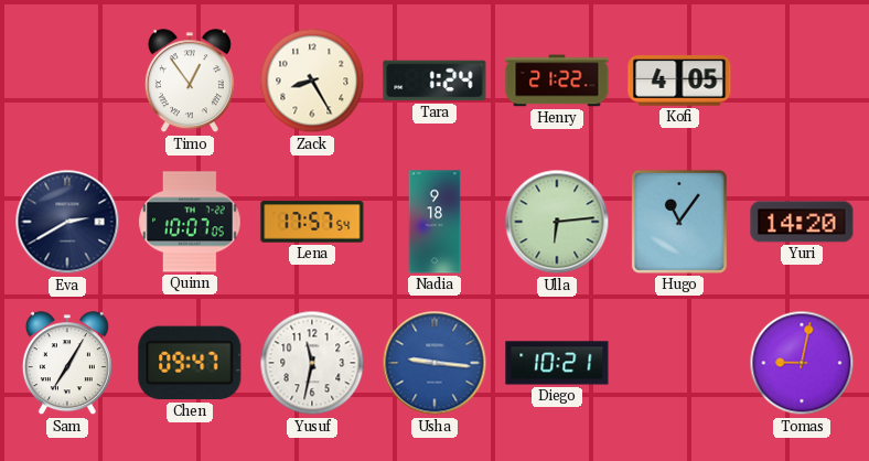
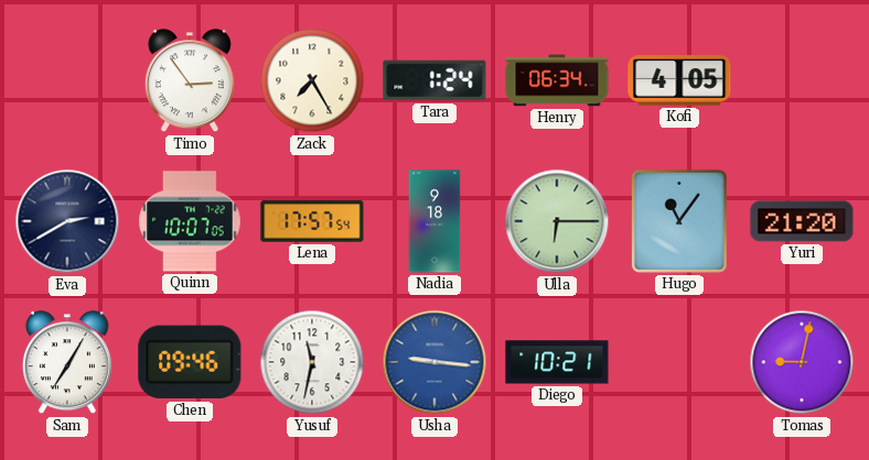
Timo: 12:54 -> 2:54
Zack: 8:25 -> 7:25
Henry: 21:22 -> 06:34
Ulla: 6:14 -> 6:15
Yuri: 14:20 -> 21:20
Chen: 09:47 -> 09:46
